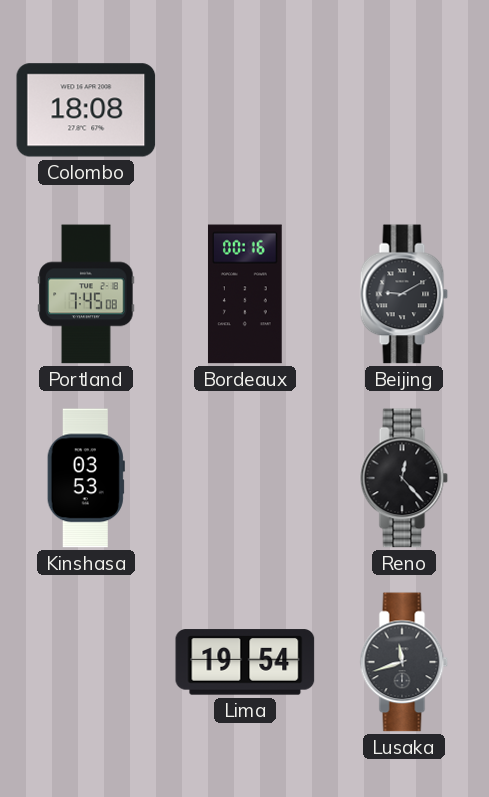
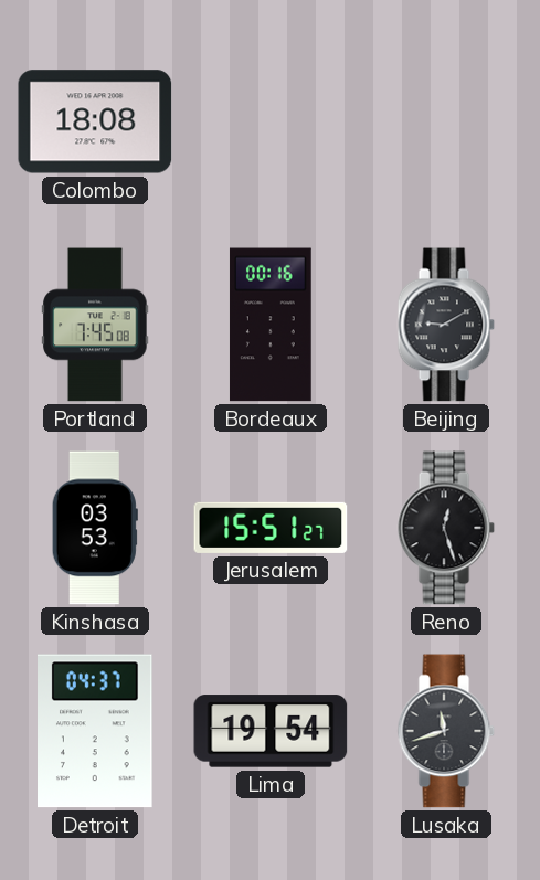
Jerusalem: none -> 15:51
Reno: 12:23 -> 12:27
Detroit: none -> 04:37
